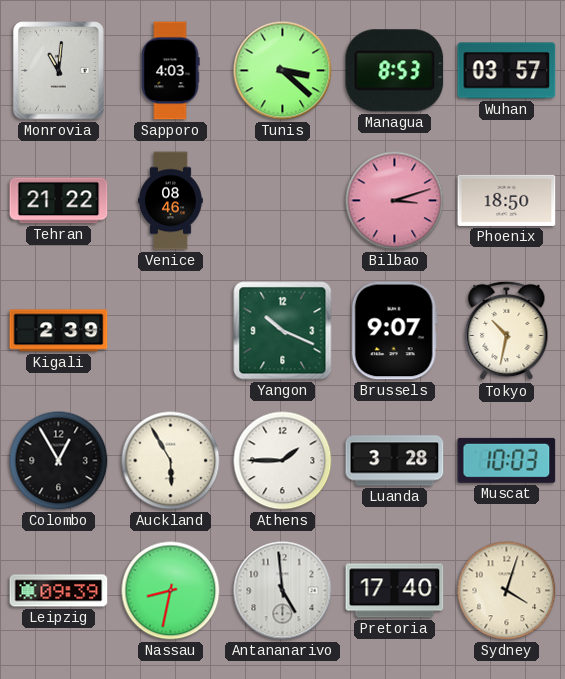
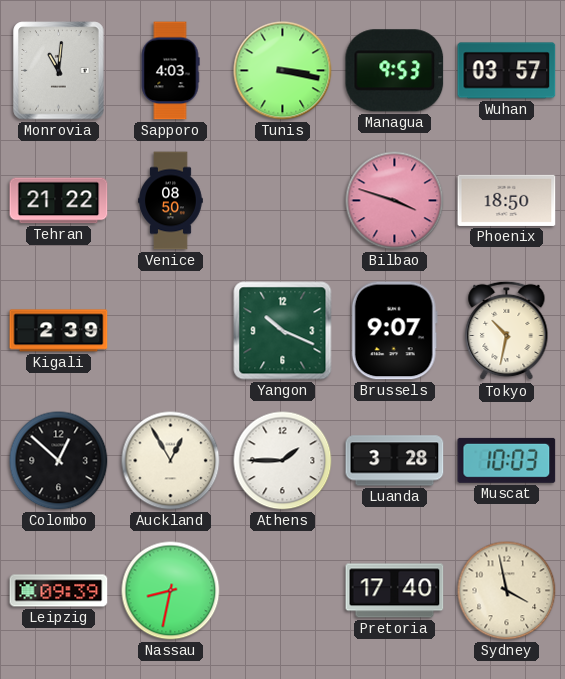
Tunis: 3:22 -> 3:17
Managua: 8:53 -> 9:53
Venice: 08:46 -> 08:50
Bilbao: 3:12 -> 3:48
Colombo: 12:55 -> 12:52
Auckland: 5:55 -> 12:55
Antananarivo: 4:59 -> none
Sydney: 4:03 -> 3:58
